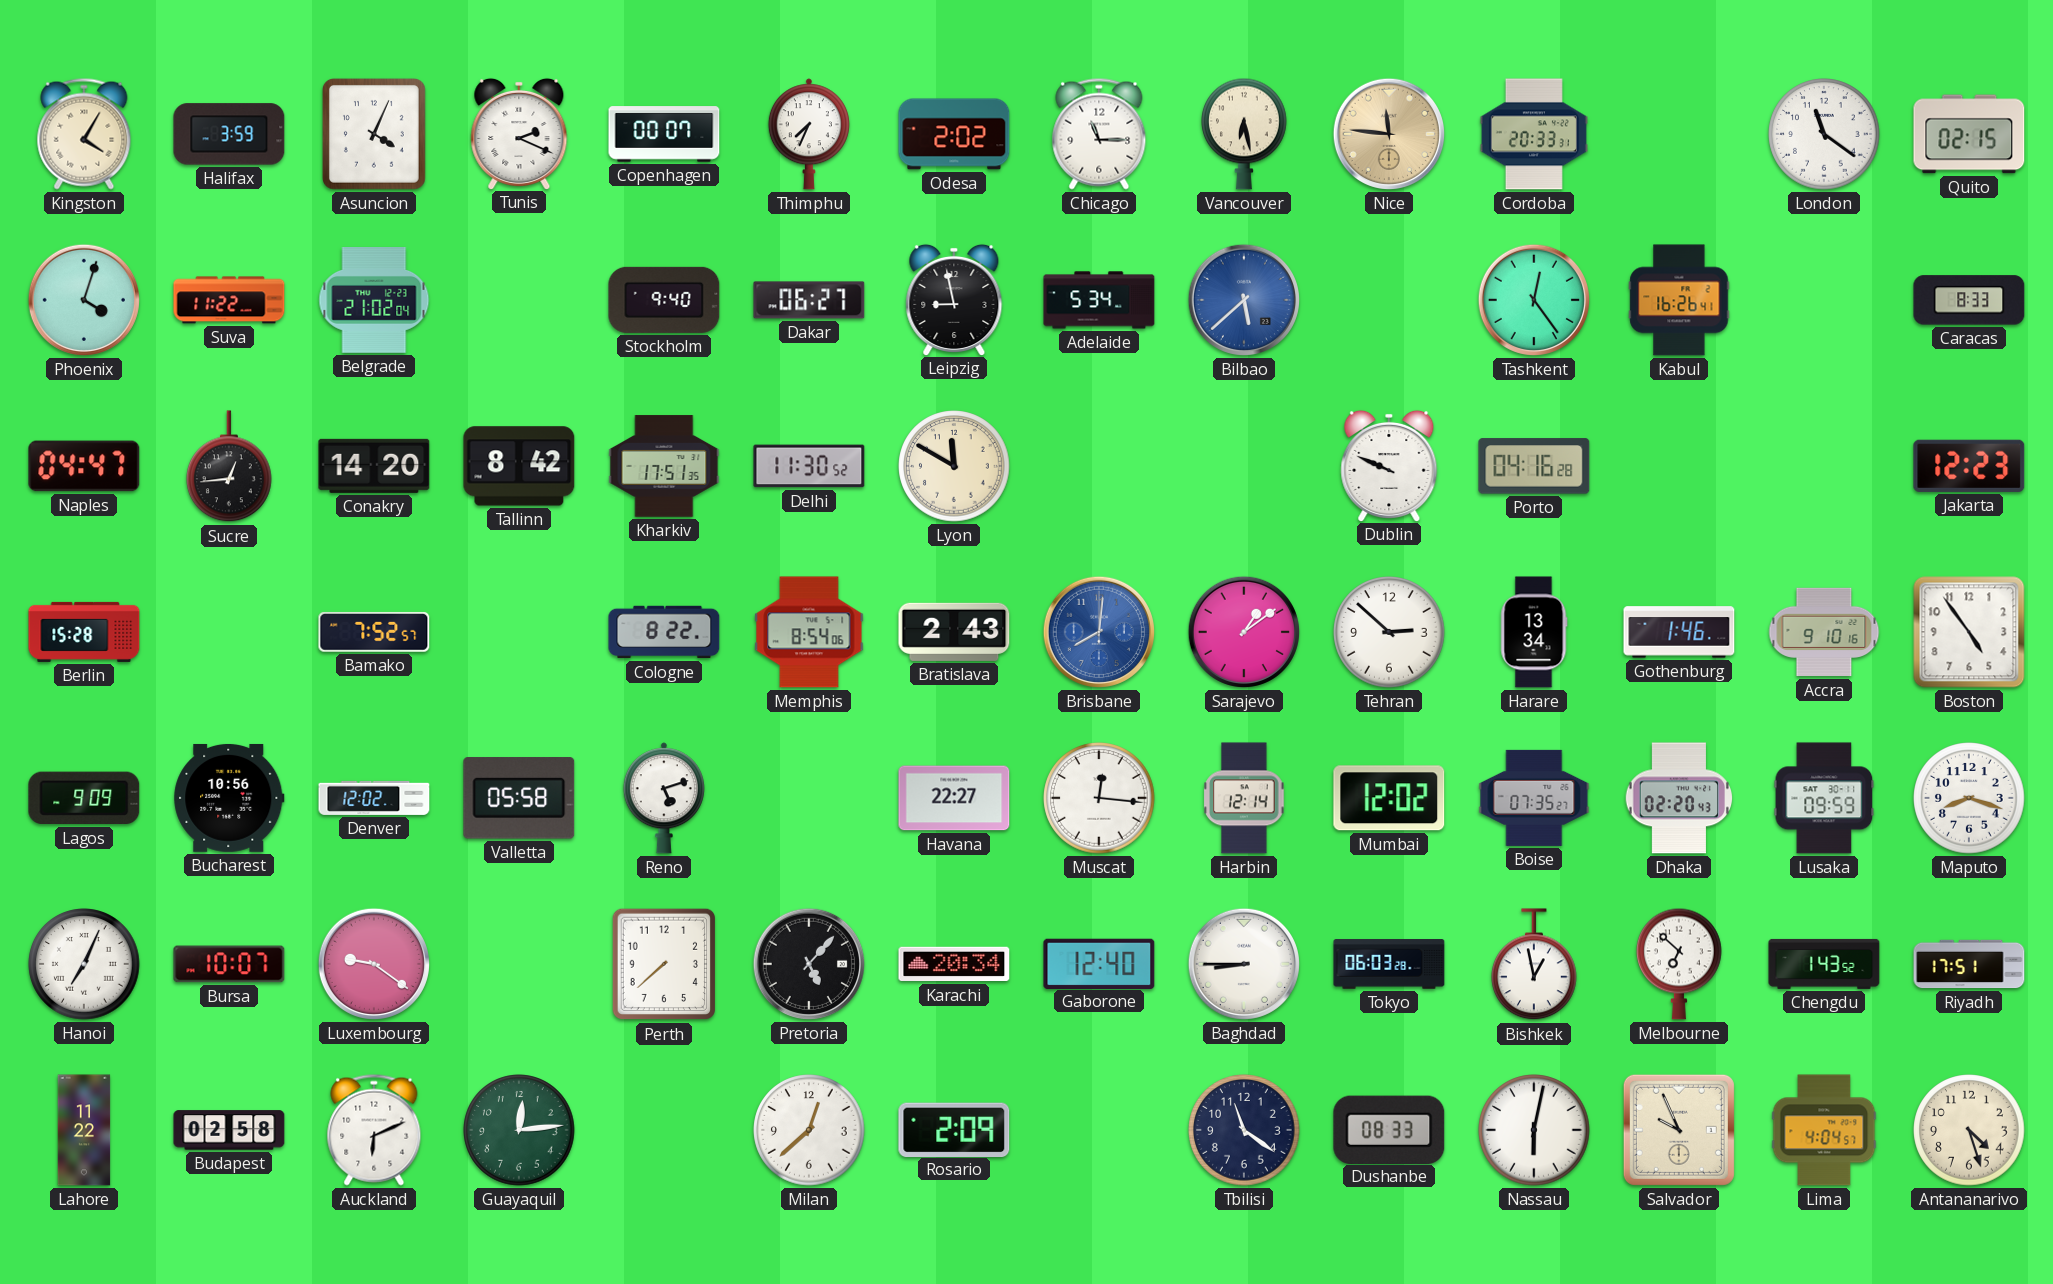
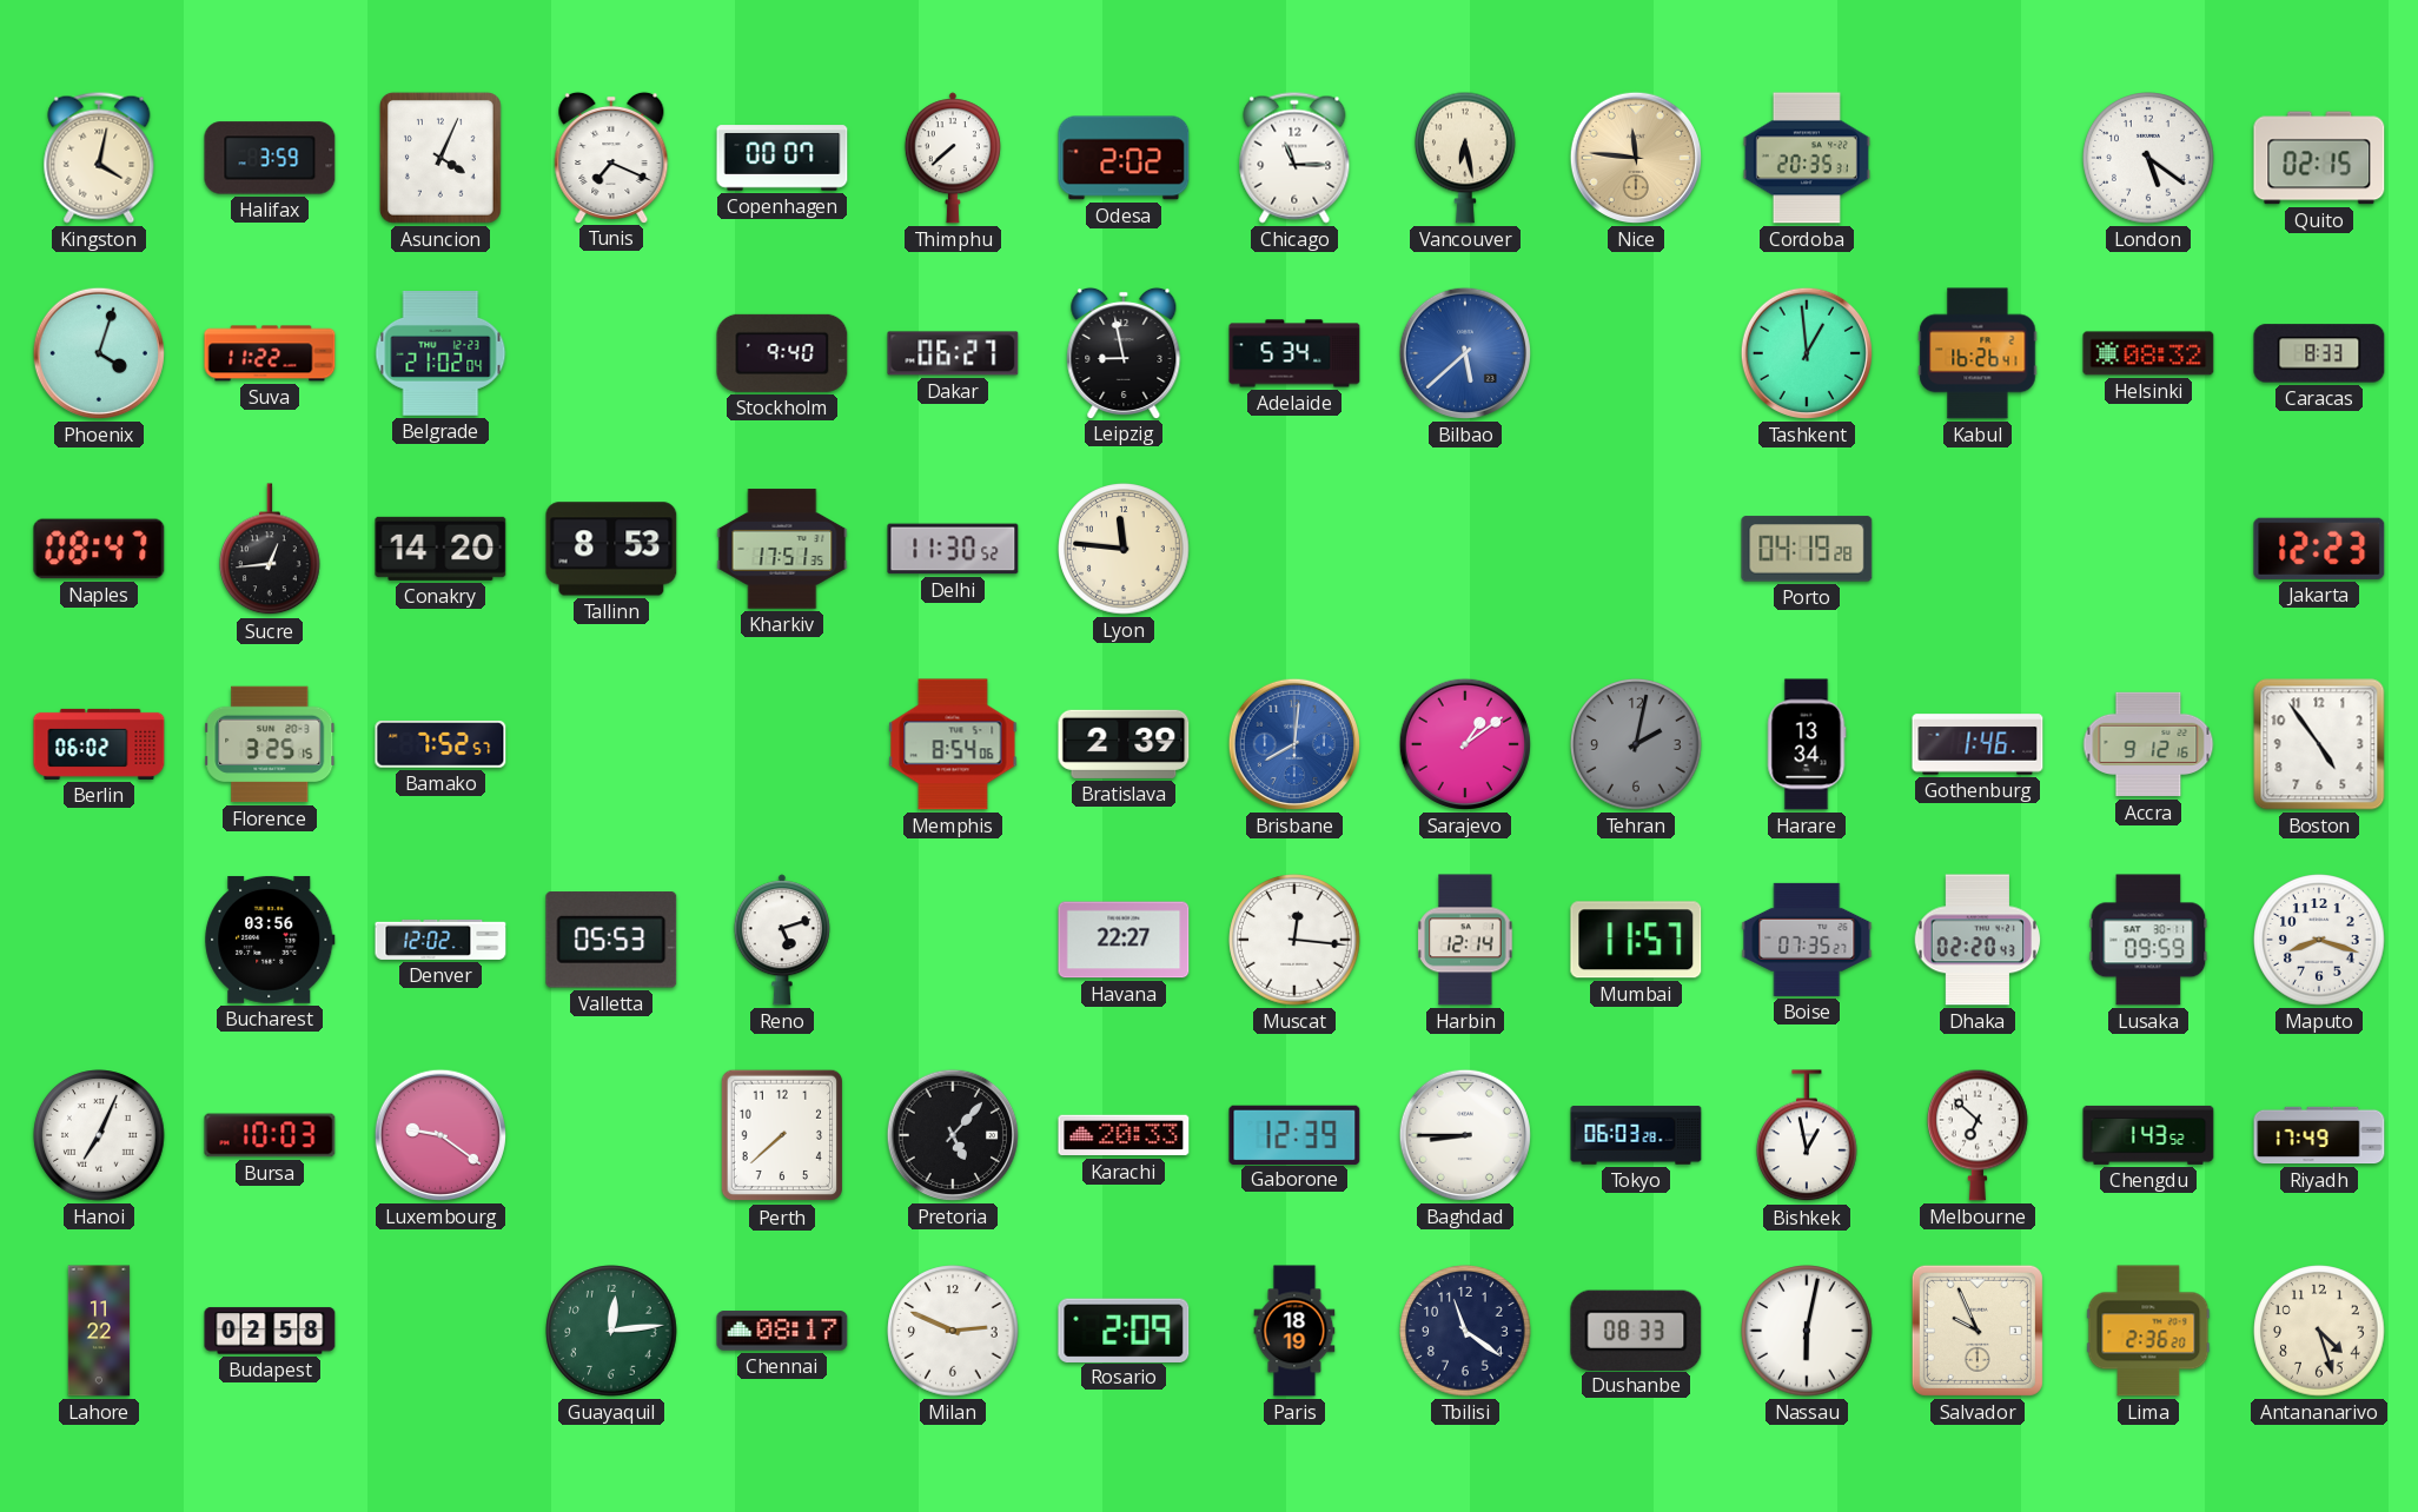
Kingston: 4:05 -> 4:02
Tunis: 2:19 -> 7:19
Thimphu: 7:34 -> 7:38
Cordoba: 20:33 -> 20:35
London: 11:21 -> 5:21
Tashkent: 12:24 -> 12:59
Helsinki: none -> 08:32
Naples: 04:47 -> 08:47
Tallinn: 8:42 -> 8:53
Lyon: 11:50 -> 11:46
Dublin: 9:49 -> none
Porto: 04:16 -> 04:19
Berlin: 15:28 -> 06:02
Florence: none -> 3:25
Cologne: 8:22 -> none
Bratislava: 2:43 -> 2:39
Tehran: 2:52 -> 2:02
Tehran dial: white -> grey
Accra: 9:10 -> 9:12
Lagos: 9:09 -> none
Bucharest: 10:56 -> 03:56
Valletta: 05:58 -> 05:53
Mumbai: 12:02 -> 11:57
Bursa: 10:07 -> 10:03
Karachi: 20:34 -> 20:33
Gaborone: 12:40 -> 12:39
Riyadh: 17:51 -> 17:49
Auckland: 6:11 -> none
Chennai: none -> 08:17
Milan: 12:38 -> 2:49
Paris: none -> 18:19
Lima: 4:04 -> 2:36
